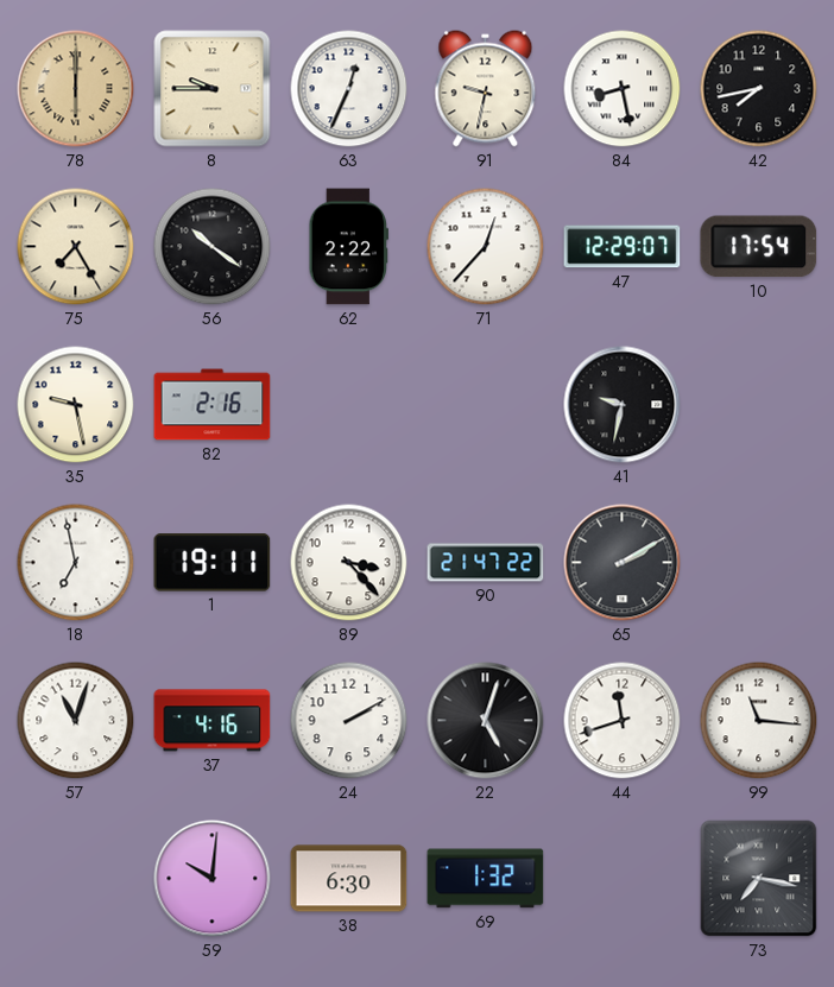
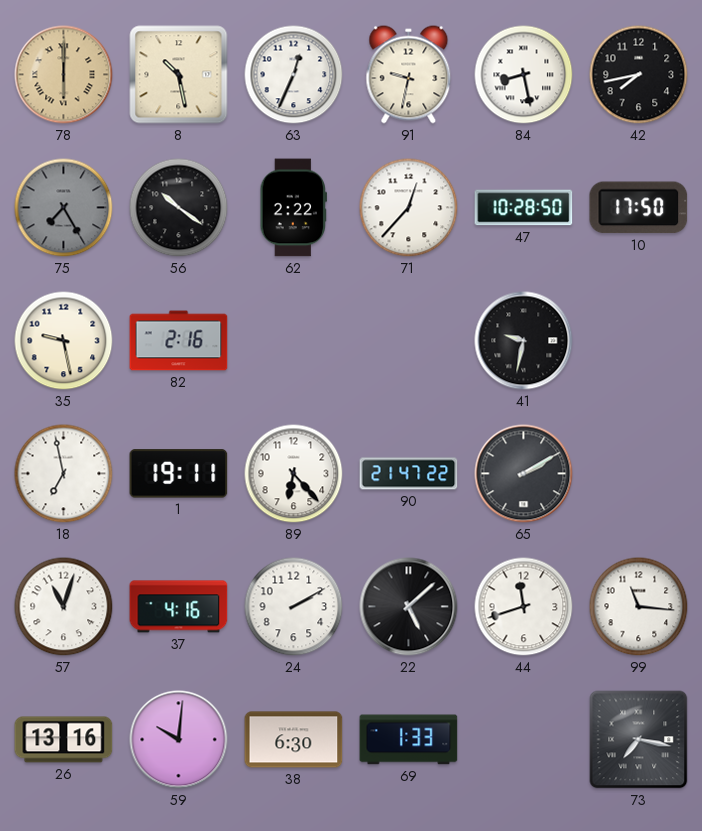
8: 9:45 -> 10:28
75 dial: cream -> grey
47: 12:29 -> 10:28
10: 17:54 -> 17:50
89: 3:23 -> 6:23
22: 5:03 -> 5:08
26: none -> 13:16
69: 1:32 -> 1:33
